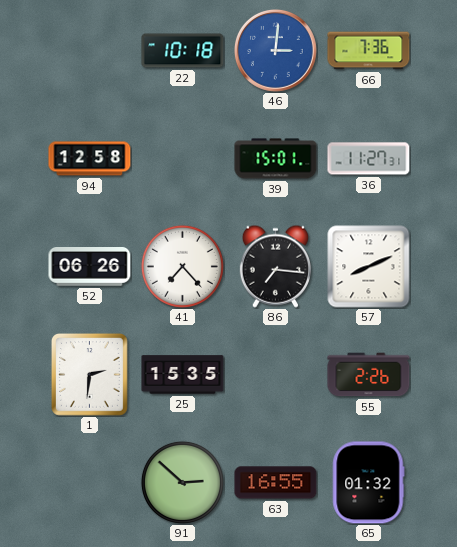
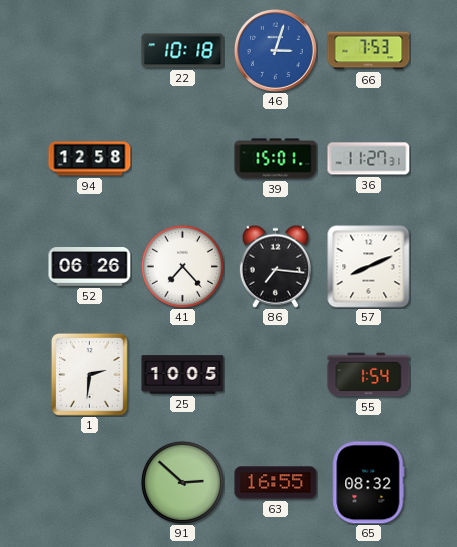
46: 3:01 -> 3:03
66: 7:36 -> 7:53
25: 15:35 -> 10:05
55: 2:26 -> 1:54
65: 01:32 -> 08:32
